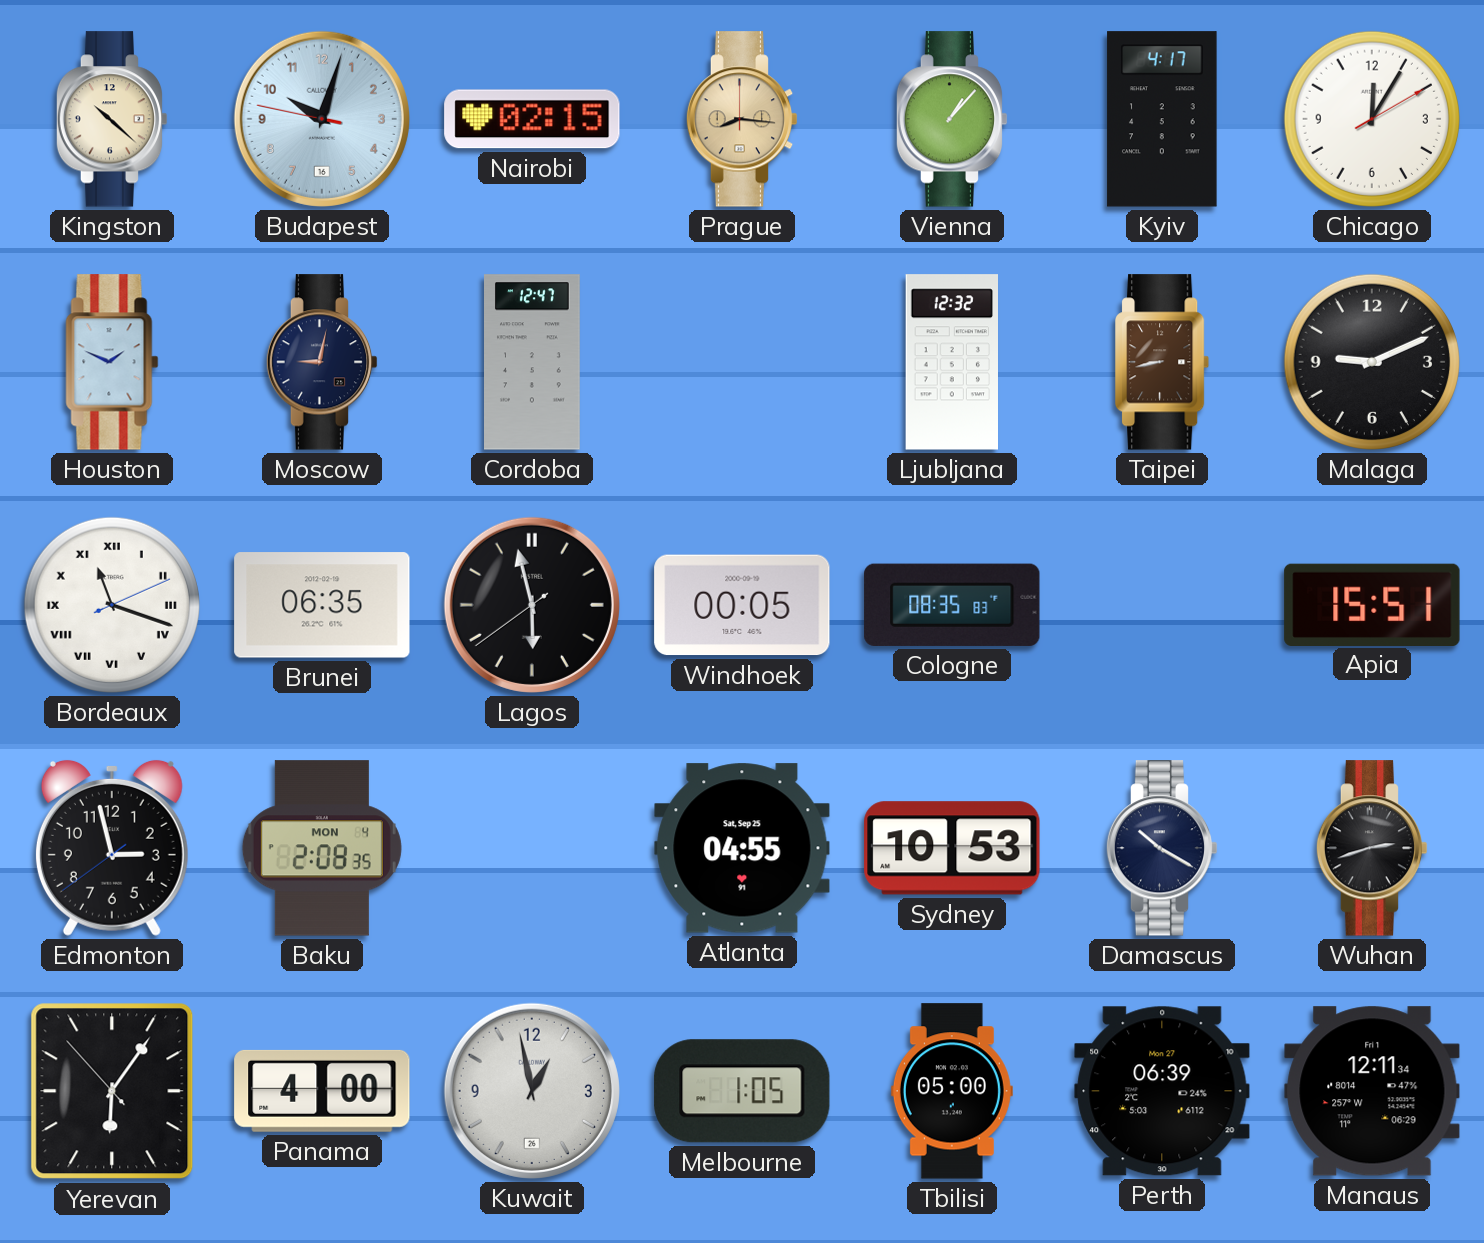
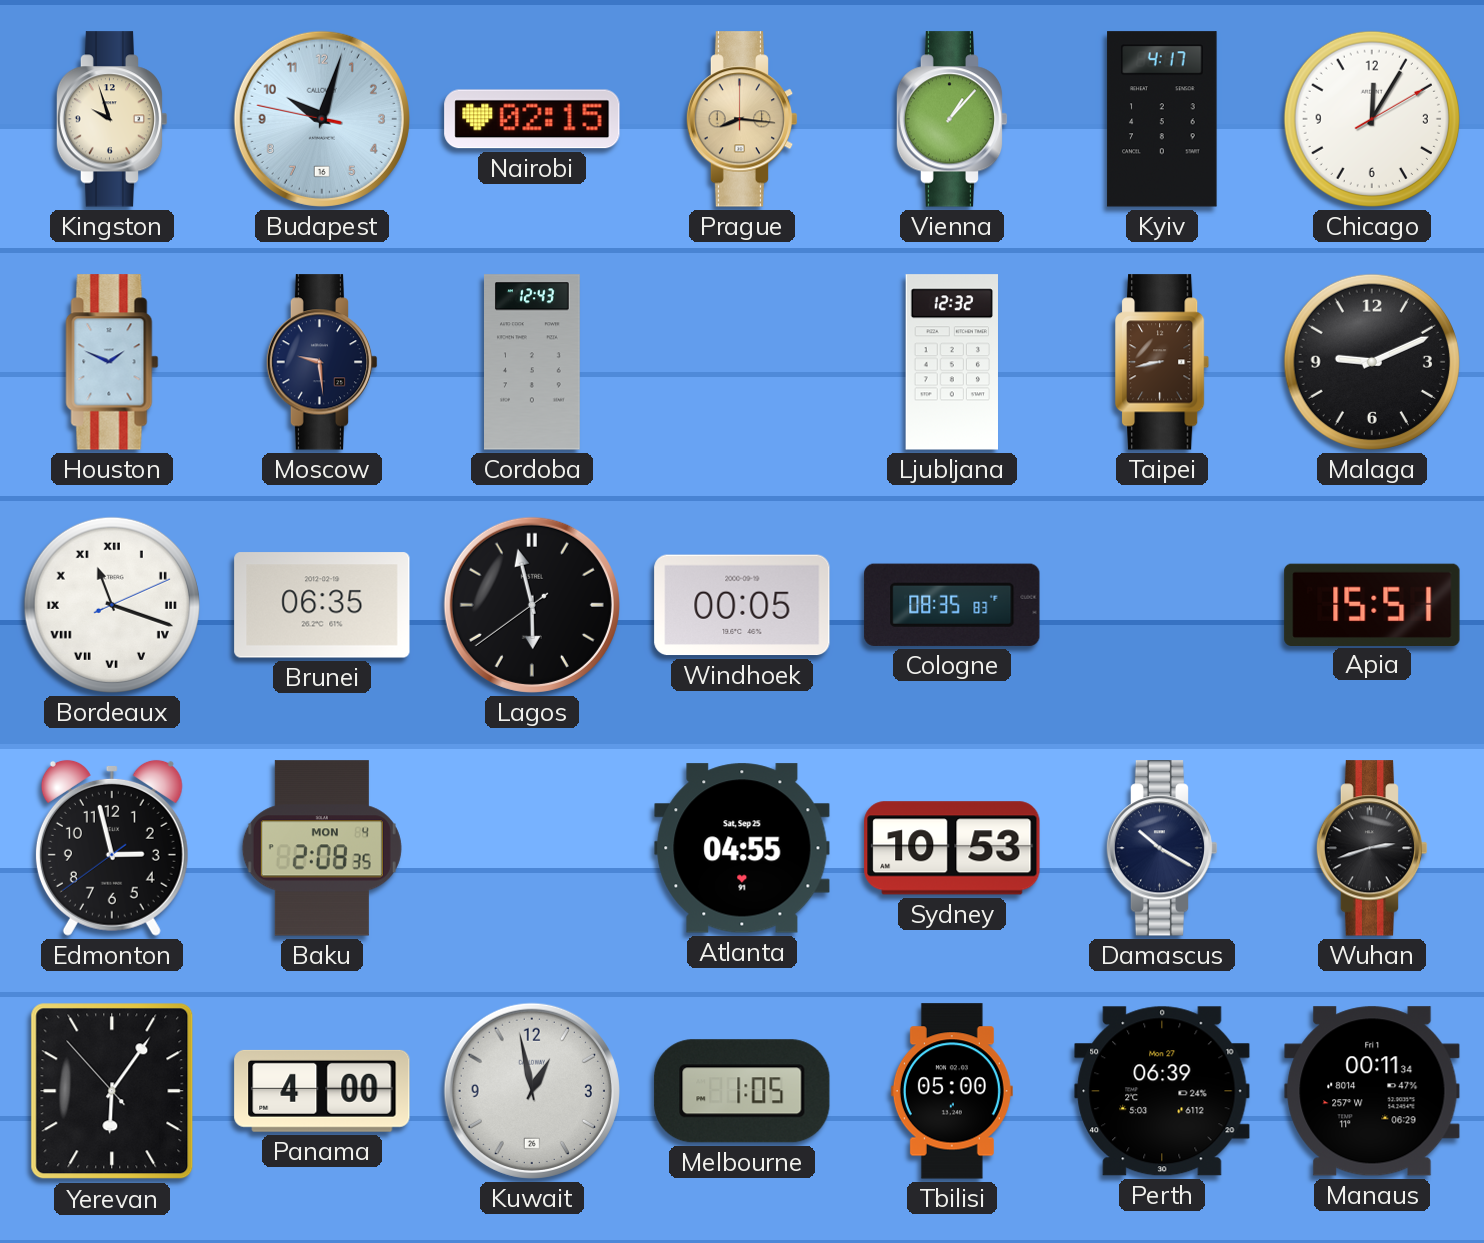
Kingston: 10:22 -> 9:57
Moscow: 9:02 -> 9:29
Cordoba: 12:47 -> 12:43
Manaus: 12:11 -> 00:11
